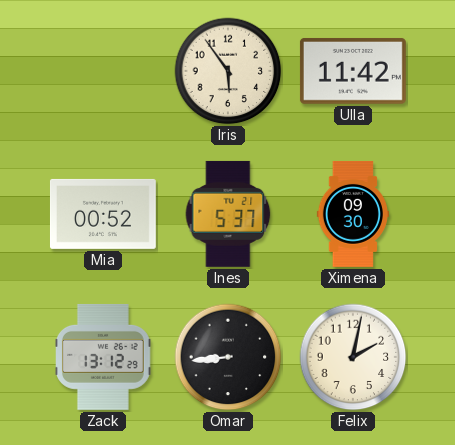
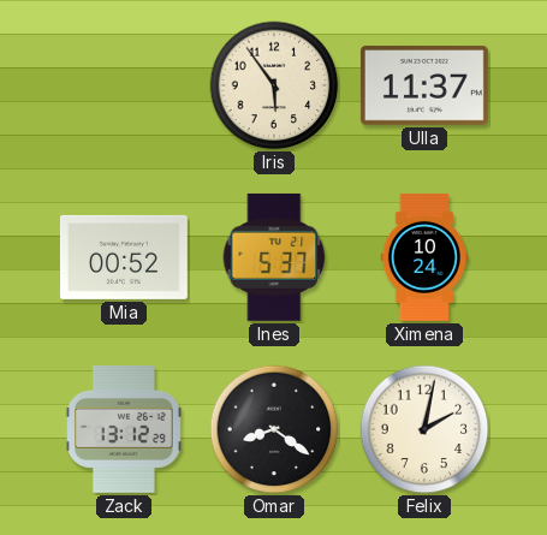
Ulla: 11:42 -> 11:37
Ximena: 09:30 -> 10:24
Omar: 8:44 -> 8:21
